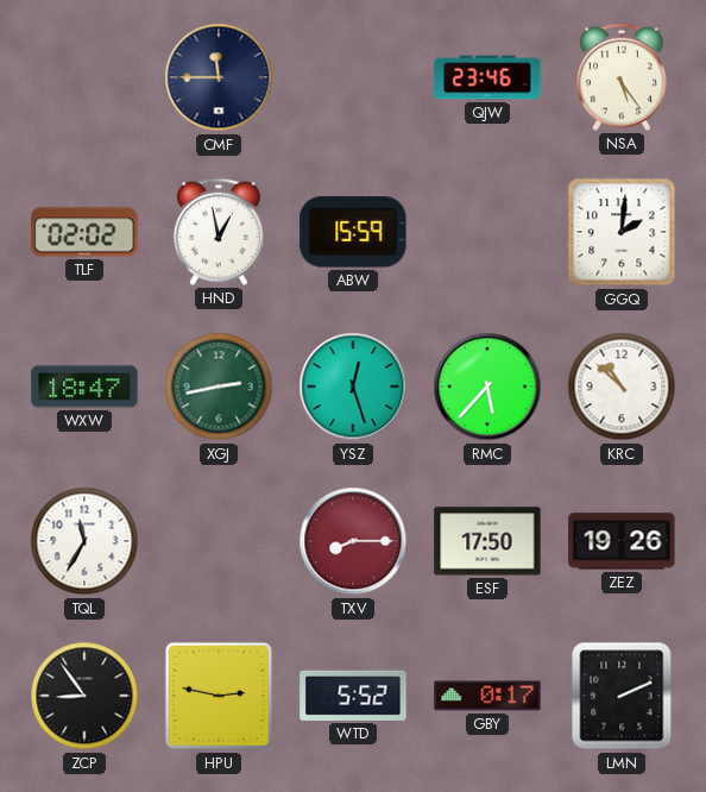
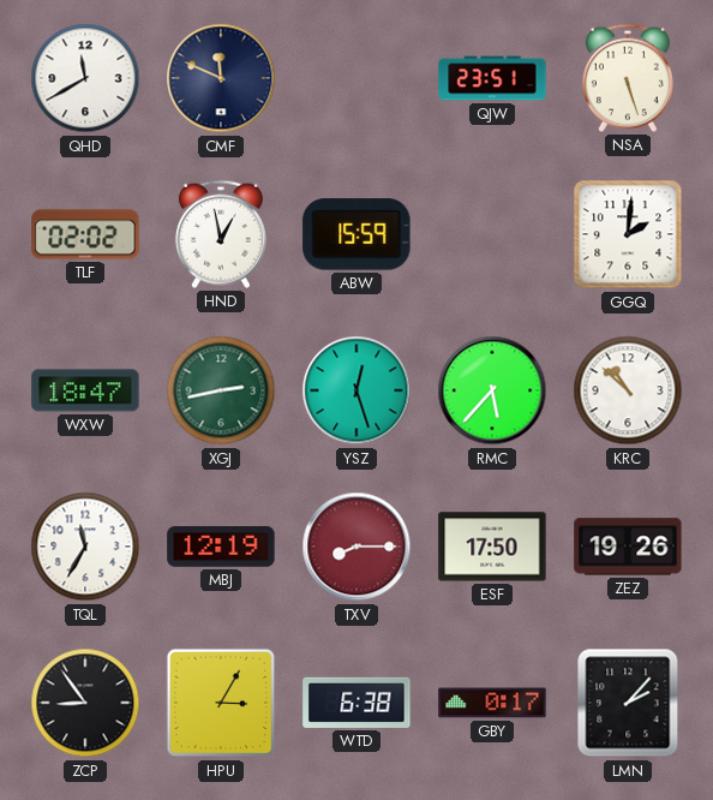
QHD: none -> 11:40
CMF: 11:45 -> 11:49
QJW: 23:46 -> 23:51
NSA: 5:24 -> 5:27
MBJ: none -> 12:19
HPU: 2:47 -> 3:05
WTD: 5:52 -> 6:38
LMN: 2:11 -> 2:07
